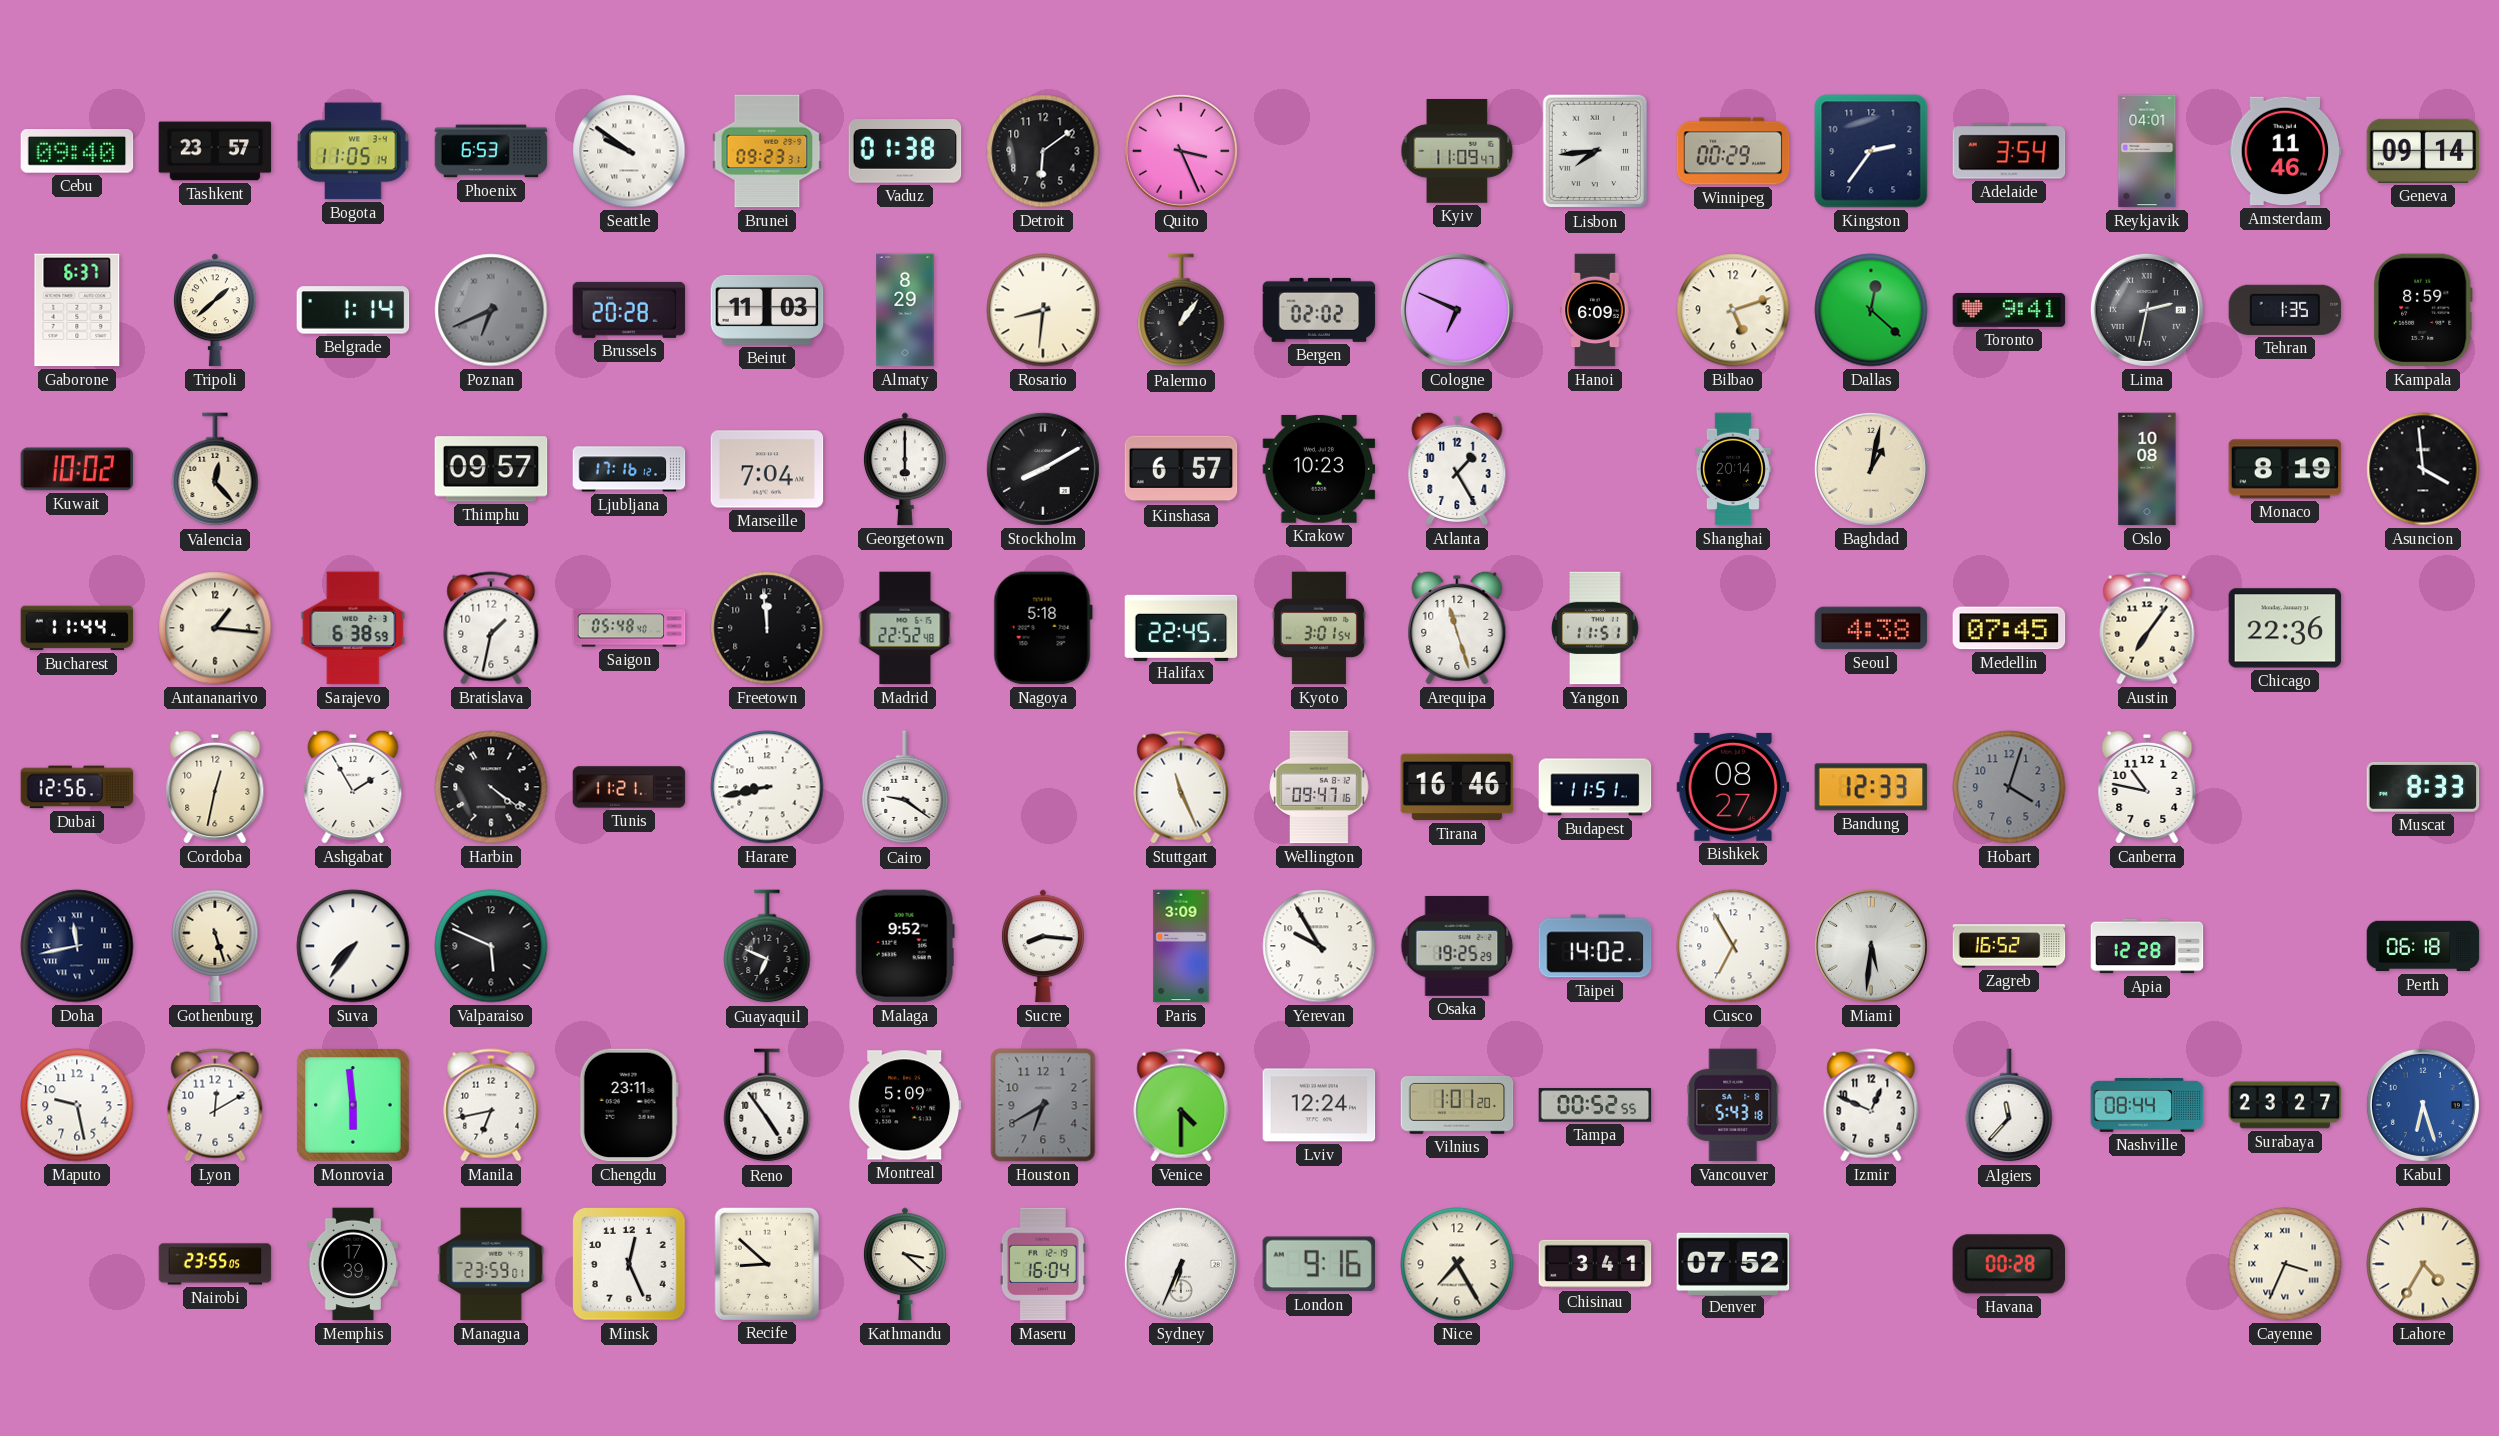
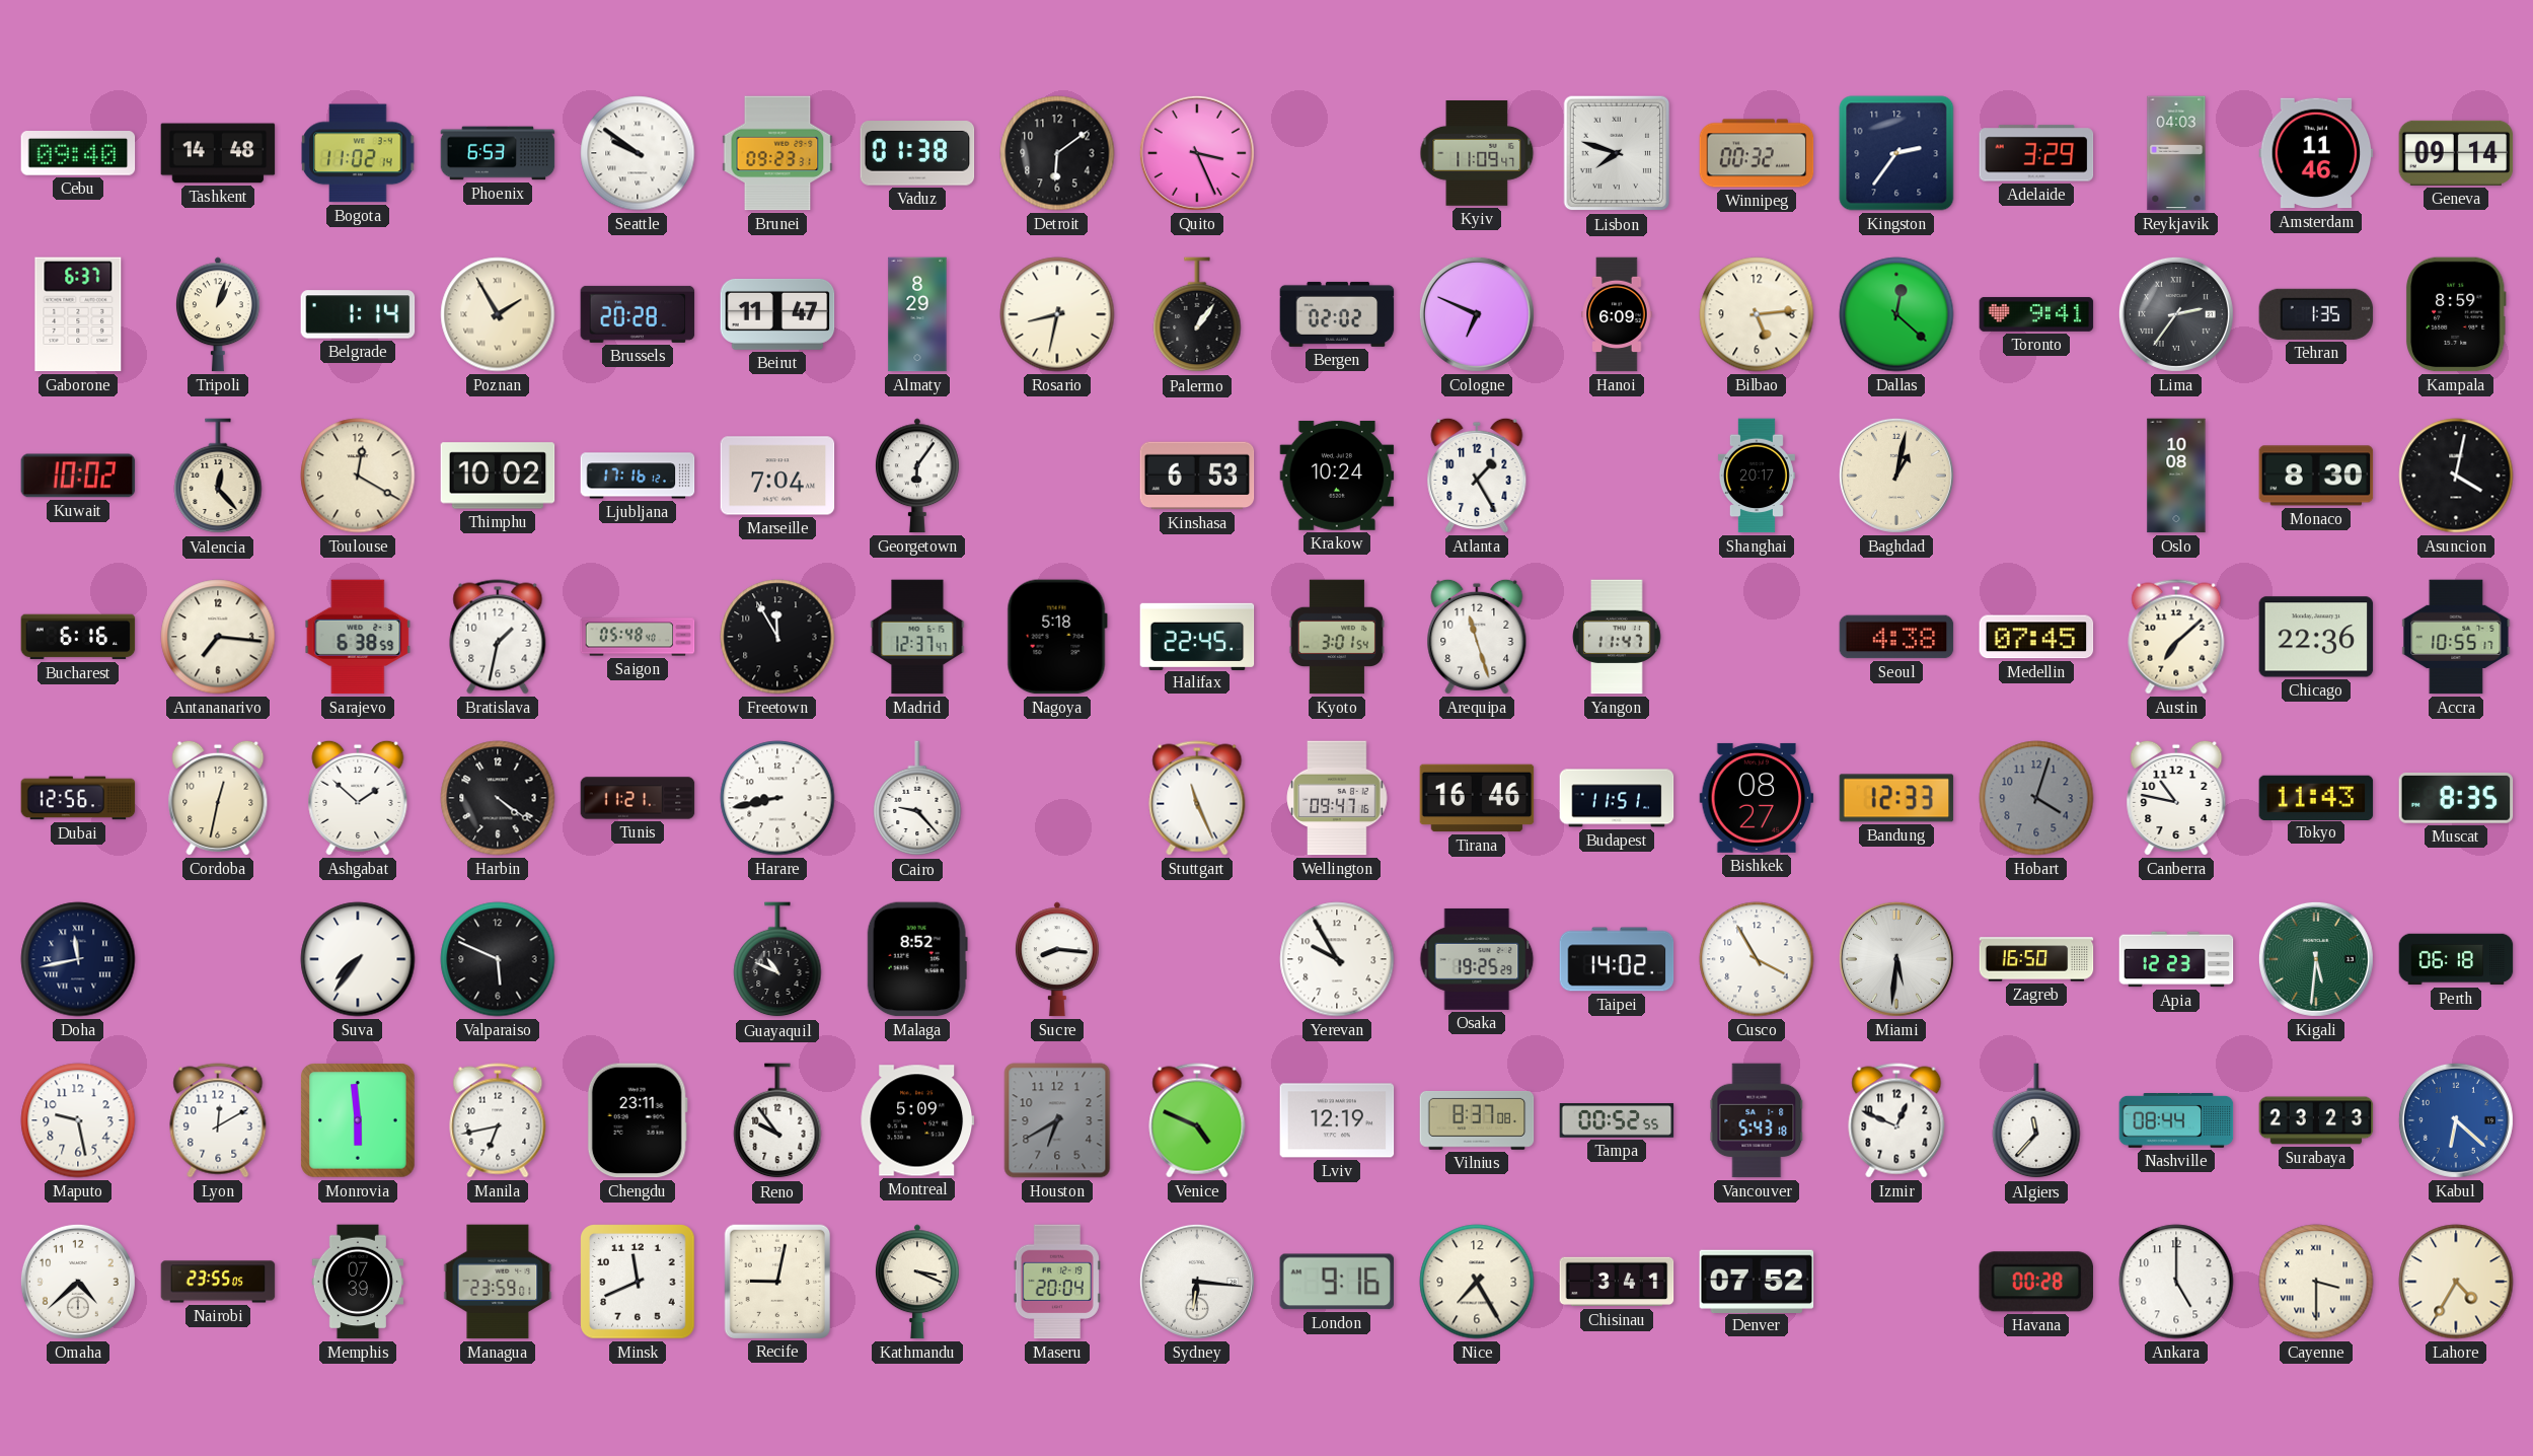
Tashkent: 23:57 -> 14:48
Bogota: 11:05 -> 11:02
Lisbon: 7:44 -> 7:48
Winnipeg: 00:29 -> 00:32
Adelaide: 3:54 -> 3:29
Reykjavik: 04:01 -> 04:03
Tripoli: 1:38 -> 1:03
Poznan: 6:41 -> 1:55
Poznan dial: grey -> cream
Beirut: 11:03 -> 11:47
Rosario: 8:31 -> 8:32
Bilbao: 5:12 -> 5:14
Lima: 2:32 -> 2:36
Toulouse: none -> 12:20
Thimphu: 09:57 -> 10:02
Georgetown: 6:00 -> 6:06
Stockholm: 8:10 -> none
Kinshasa: 6:57 -> 6:53
Krakow: 10:23 -> 10:24
Shanghai: 20:14 -> 20:17
Monaco: 8:19 -> 8:30
Asuncion: 3:59 -> 4:02
Bucharest: 11:44 -> 6:16
Antananarivo: 1:16 -> 7:16
Freetown: 11:59 -> 11:55
Madrid: 22:52 -> 12:37
Yangon: 11:51 -> 11:47
Austin: 7:06 -> 7:08
Accra: none -> 10:55
Ashgabat: 1:55 -> 1:52
Cairo: 9:21 -> 9:23
Tokyo: none -> 11:43
Muscat: 8:33 -> 8:35
Gothenburg: 5:27 -> none
Guayaquil: 6:49 -> 10:49
Malaga: 9:52 -> 8:52
Paris: 3:09 -> none
Cusco: 6:55 -> 3:55
Zagreb: 16:52 -> 16:50
Apia: 12:28 -> 12:23
Kigali: none -> 5:31
Reno: 4:54 -> 9:54
Venice: 4:30 -> 4:49
Lviv: 12:24 -> 12:19
Vilnius: 1:01 -> 8:37
Surabaya: 23:27 -> 23:23
Kabul: 6:27 -> 6:22
Omaha: none -> 4:38
Memphis: 17:39 -> 07:39
Minsk: 12:26 -> 11:41
Recife: 8:52 -> 9:02
Kathmandu: 3:22 -> 3:19
Maseru: 16:04 -> 20:04
Sydney: 6:34 -> 6:16
Ankara: none -> 5:00
Cayenne: 3:34 -> 3:30
